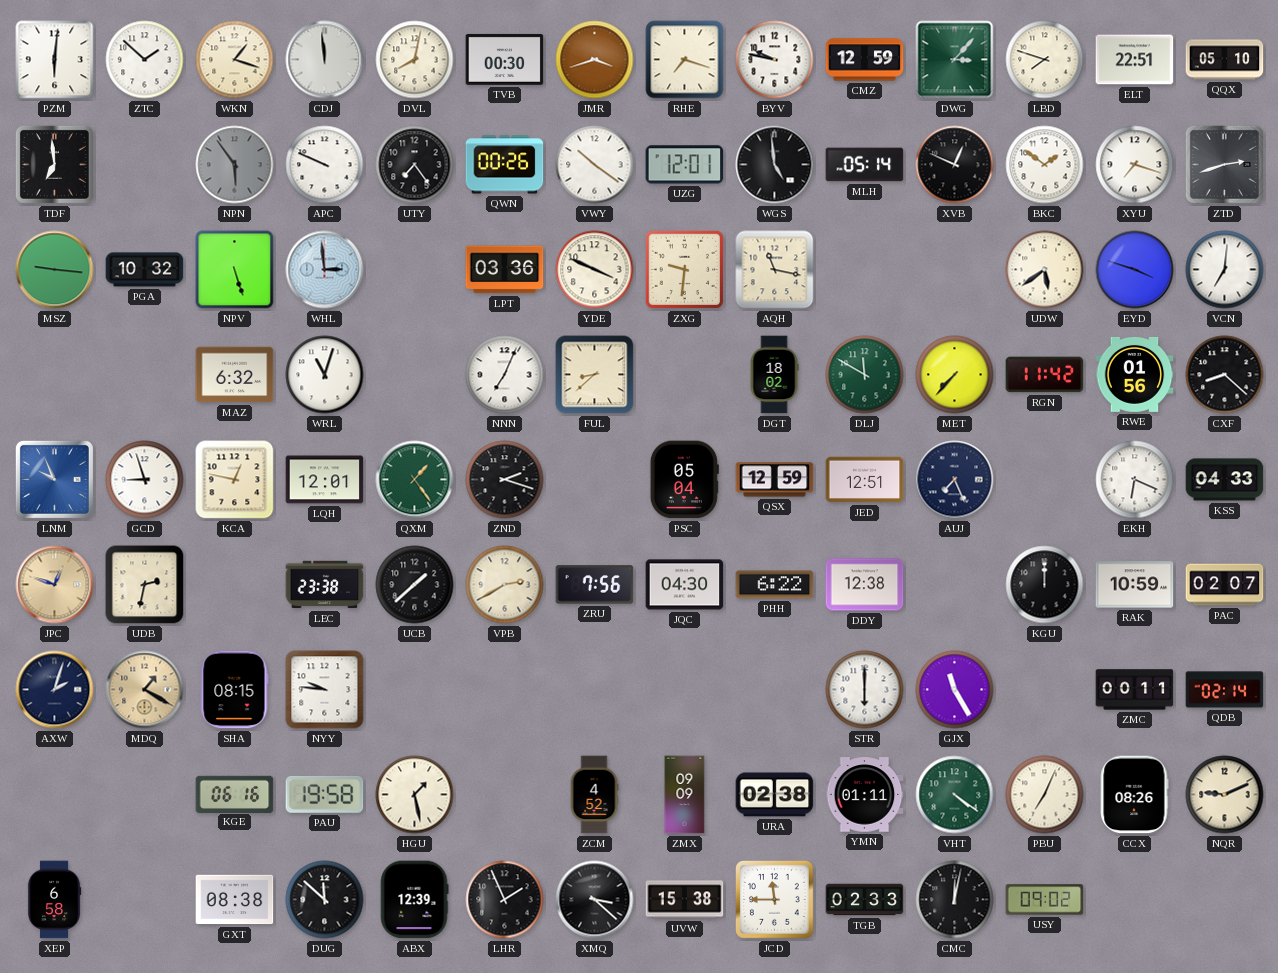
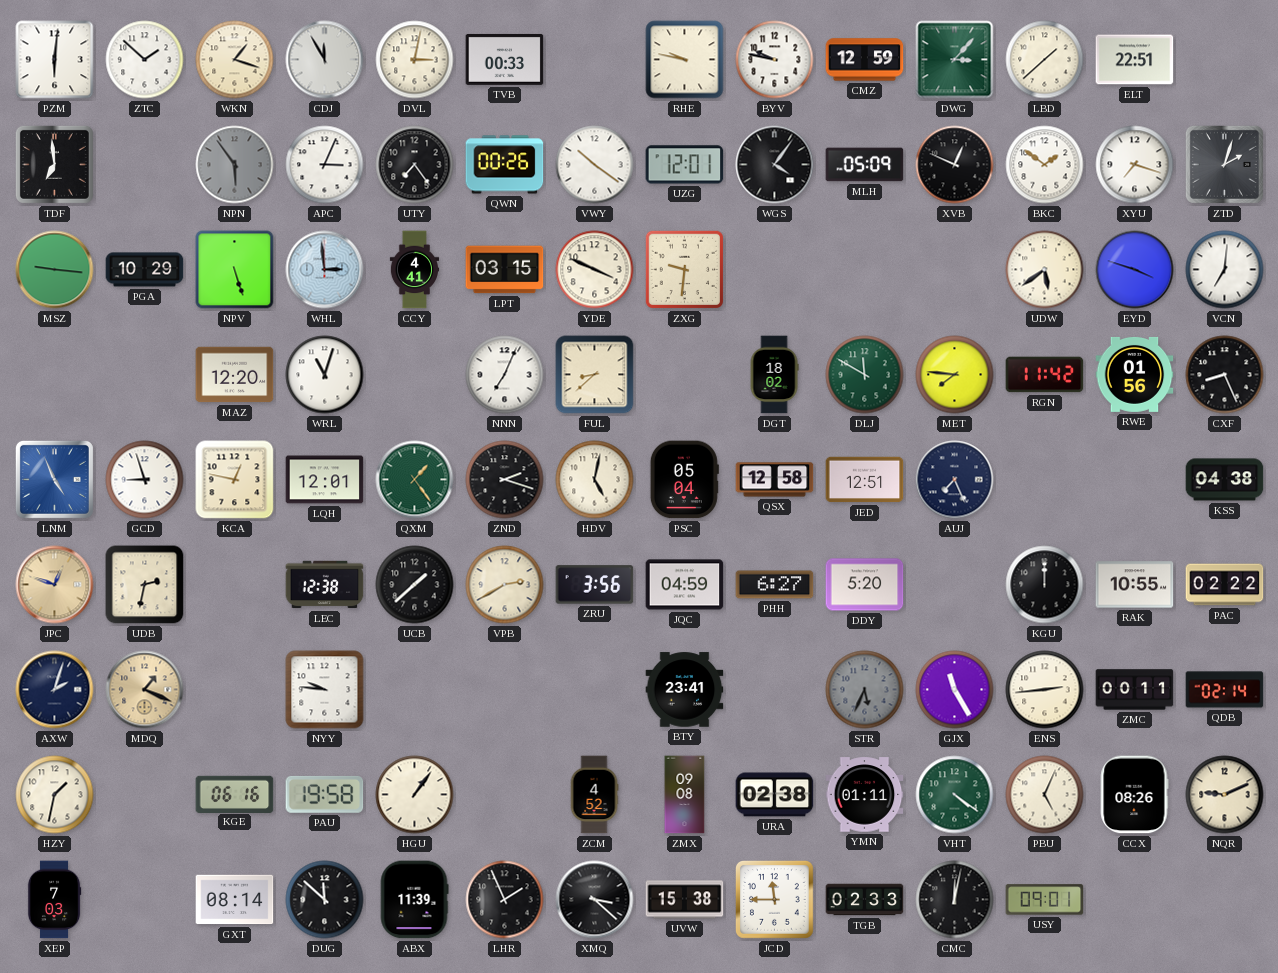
CDJ: 11:59 -> 11:55
DVL: 8:02 -> 3:02
TVB: 00:30 -> 00:33
JMR: 3:42 -> none
RHE: 7:18 -> 9:47
LBD: 7:48 -> 1:38
QQX: 05:10 -> none
APC: 9:49 -> 3:04
WGS: 4:59 -> 4:06
MLH: 05:14 -> 05:09
ZTD: 2:42 -> 2:03
PGA: 10:32 -> 10:29
CCY: none -> 4:41
LPT: 03:36 -> 03:15
AQH: 11:17 -> none
MAZ: 6:32 -> 12:20
MET: 7:37 -> 7:46
CXF: 8:22 -> 8:26
LNM: 9:56 -> 4:56
HDV: none -> 5:02
QSX: 12:59 -> 12:58
EKH: 6:19 -> none
KSS: 04:33 -> 04:38
LEC: 23:38 -> 12:38
ZRU: 7:56 -> 3:56
JQC: 04:30 -> 04:59
PHH: 6:22 -> 6:27
DDY: 12:38 -> 5:20
RAK: 10:59 -> 10:55
PAC: 02:07 -> 02:22
MDQ: 1:20 -> 1:19
SHA: 08:15 -> none
BTY: none -> 23:41
STR: 6:00 -> 5:34
STR dial: white -> grey
ENS: none -> 2:44
HZY: none -> 1:32
HGU: 1:28 -> 1:06
ZMX: 09:09 -> 09:08
PBU: 7:04 -> 5:04
XEP: 6:58 -> 7:03
GXT: 08:38 -> 08:14
ABX: 12:39 -> 11:39
USY: 09:02 -> 09:01
